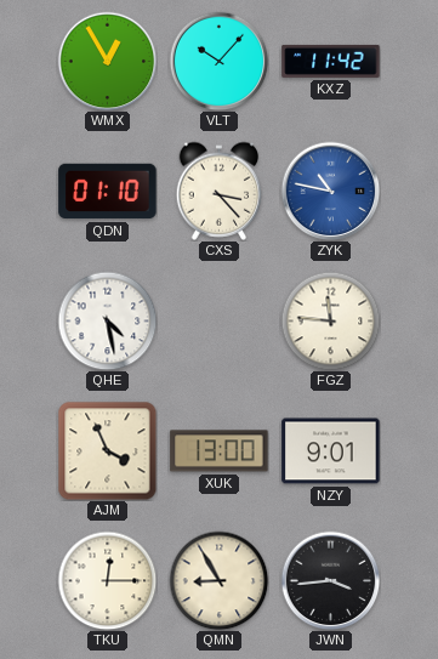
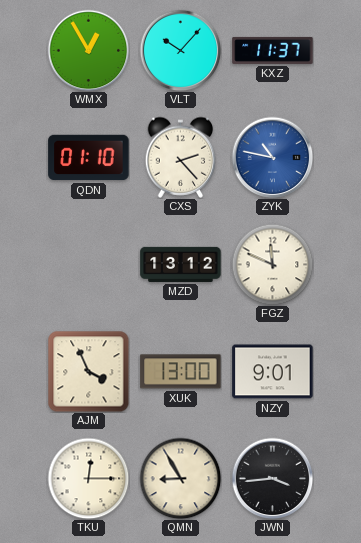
KXZ: 11:42 -> 11:37
CXS: 3:23 -> 2:23
QHE: 4:28 -> none
MZD: none -> 13:12
FGZ: 11:46 -> 11:49
